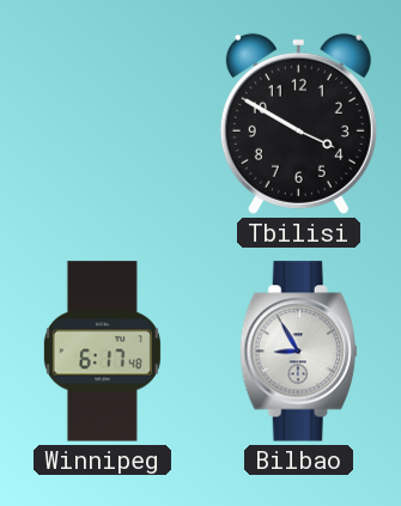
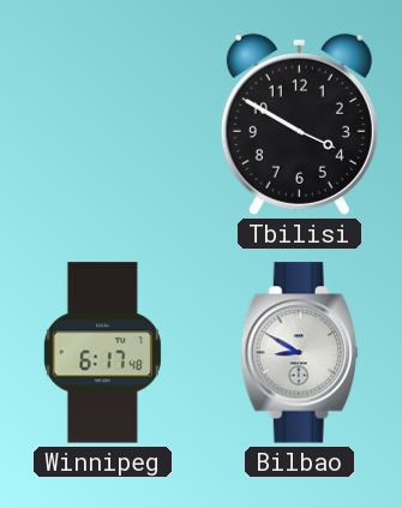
Bilbao: 8:55 -> 8:50
